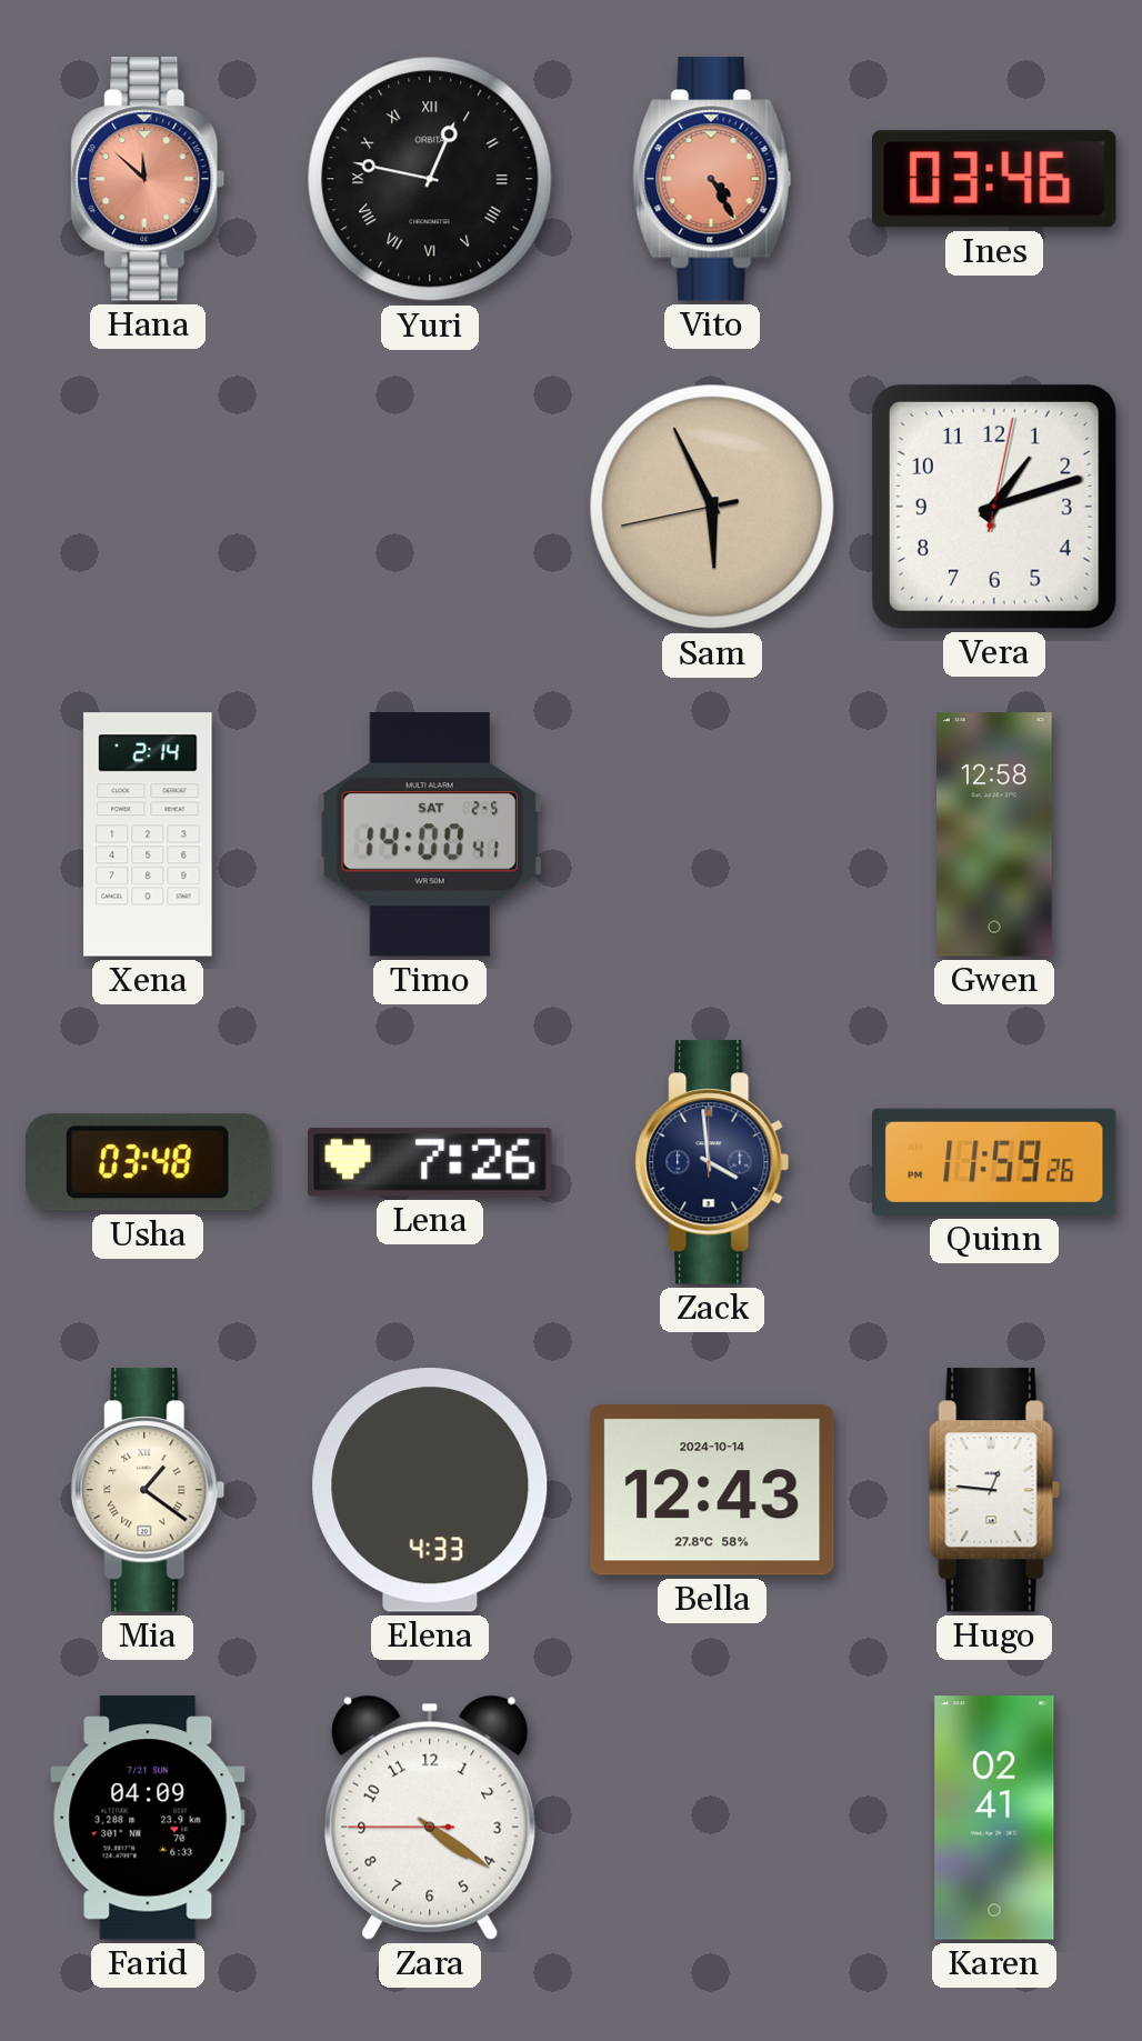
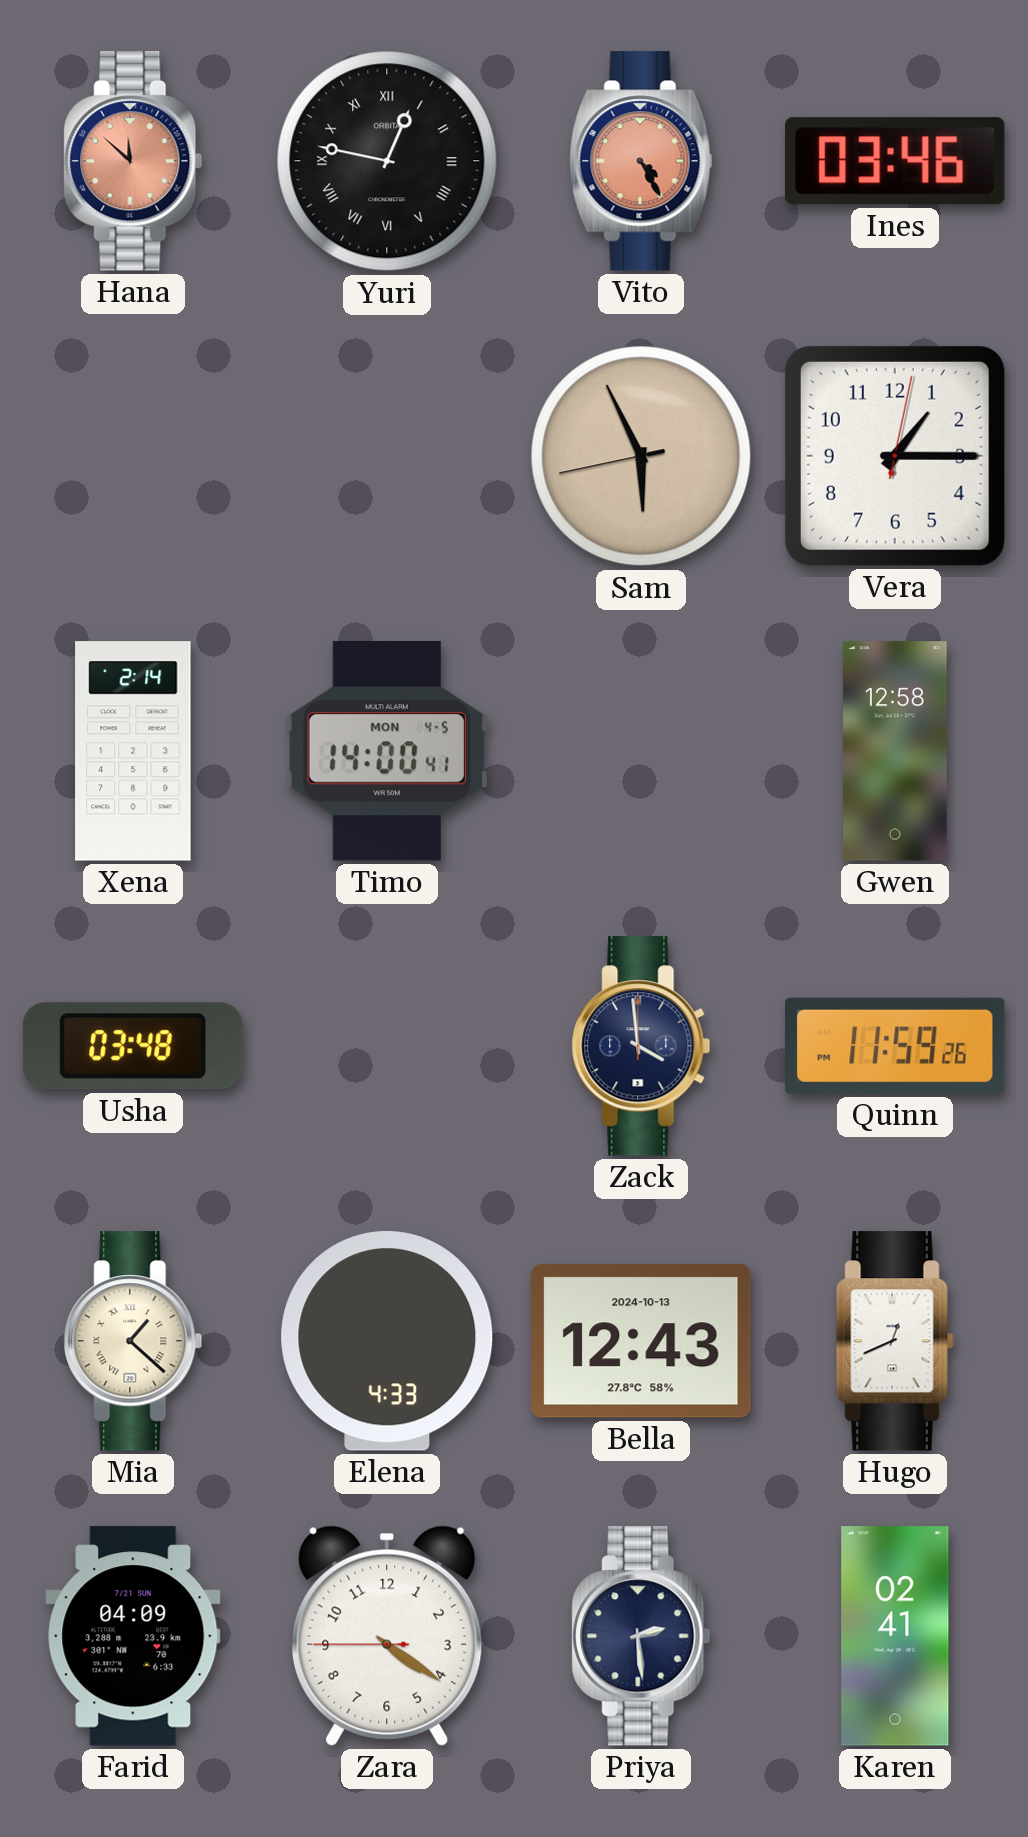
Vera: 1:12 -> 1:15
Timo date: SAT 2-5 -> MON 4-5
Lena: 7:26 -> none
Mia: 1:21 -> 1:22
Bella date: 2024-10-14 -> 2024-10-13
Hugo: 12:46 -> 12:41
Priya: none -> 2:29
